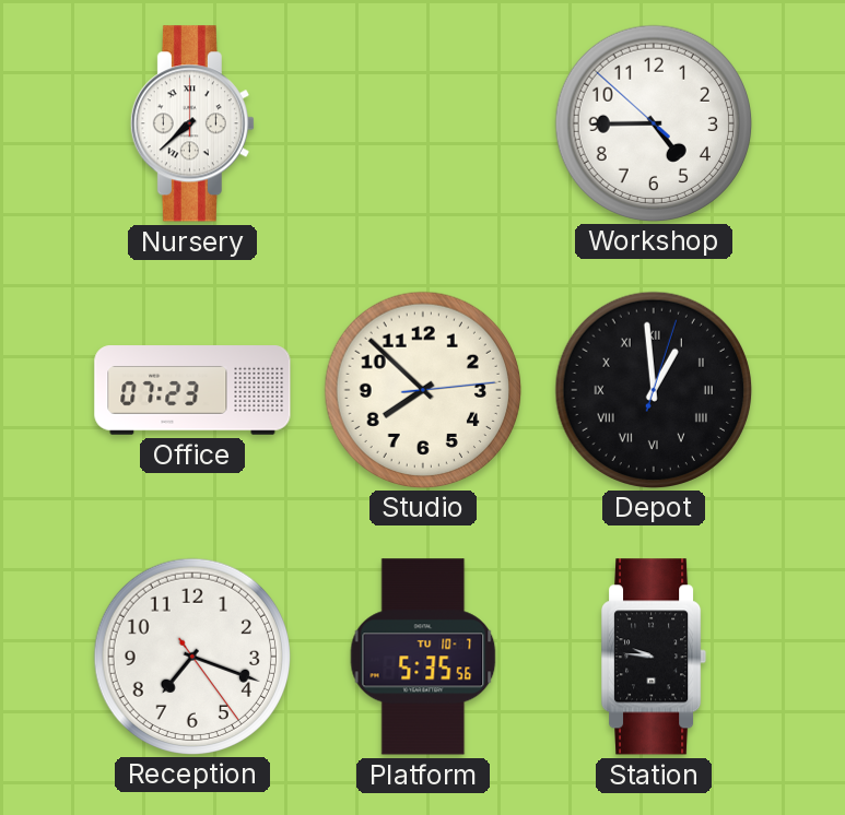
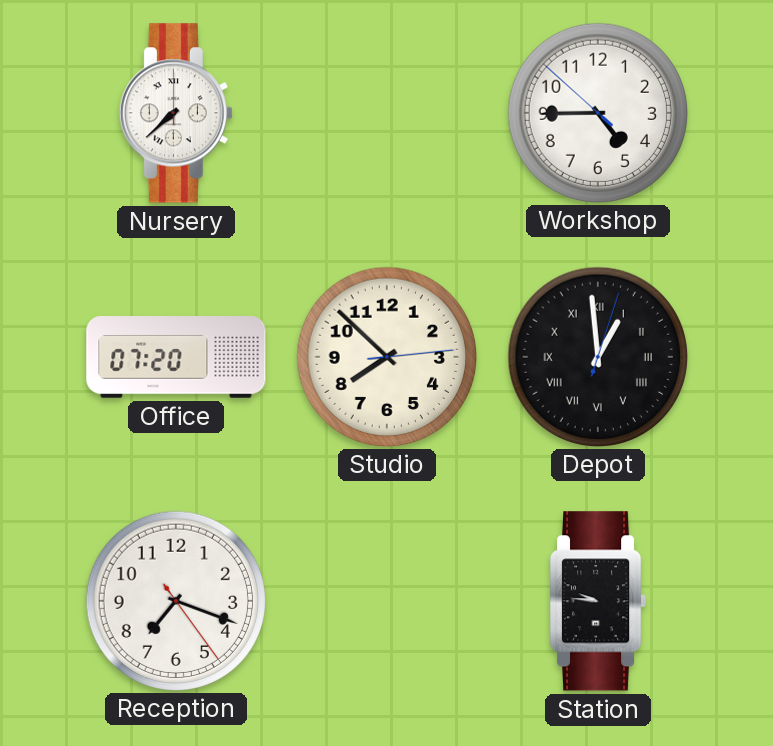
Office: 07:23 -> 07:20
Platform: 5:35 -> none
